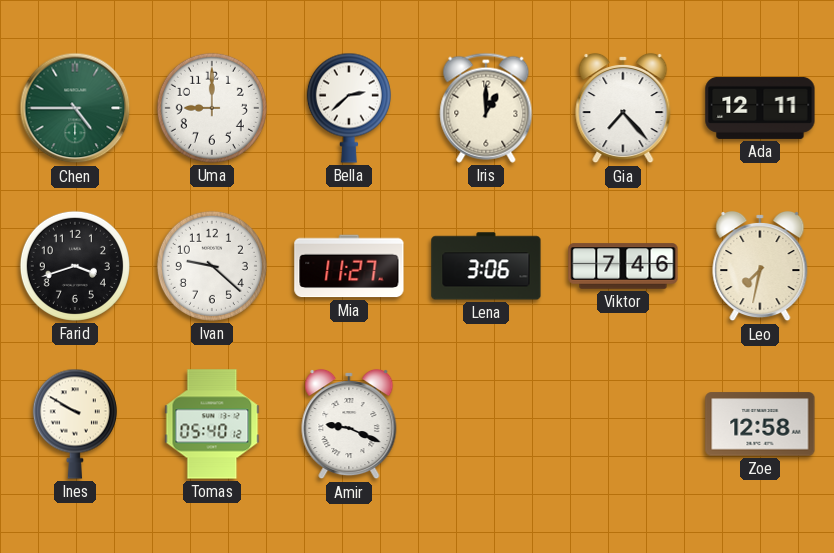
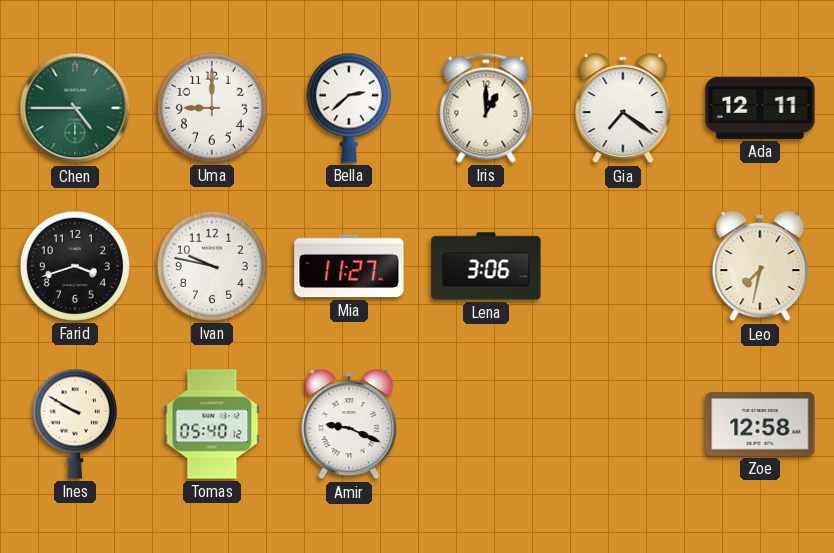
Gia: 7:23 -> 7:21
Ivan: 9:22 -> 9:47
Viktor: 7:46 -> none
